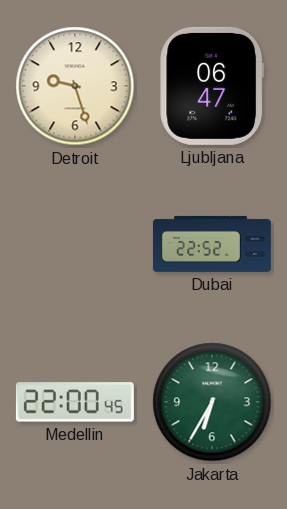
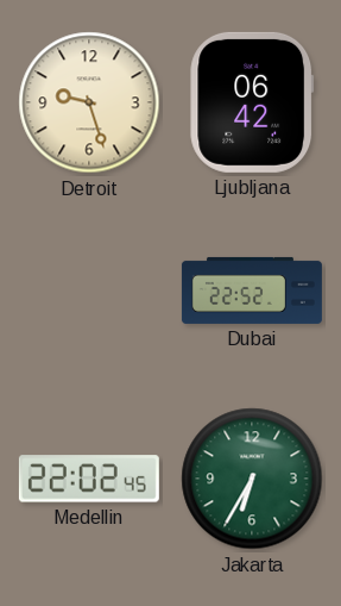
Ljubljana: 06:47 -> 06:42
Medellin: 22:00 -> 22:02
